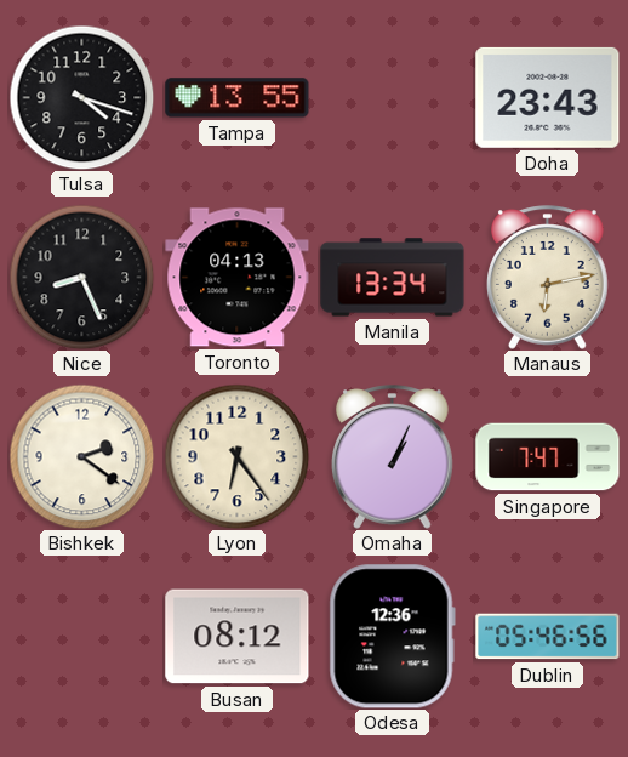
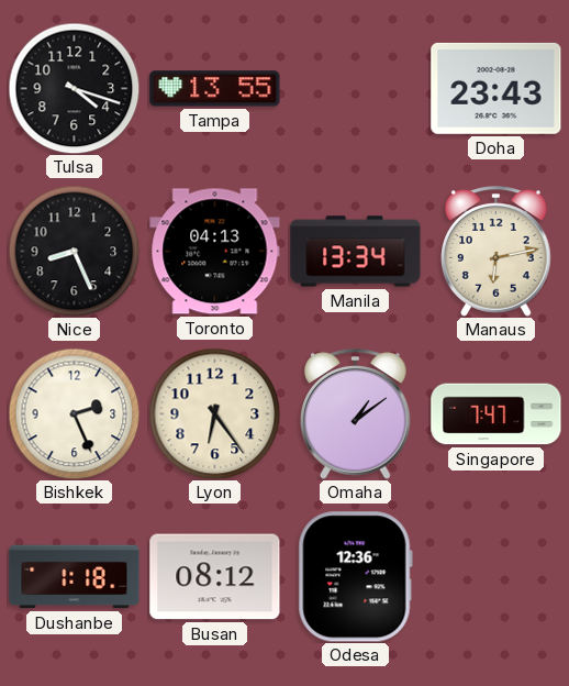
Bishkek: 2:21 -> 2:26
Omaha: 1:04 -> 1:09
Dushanbe: none -> 1:18
Dublin: 05:46 -> none
